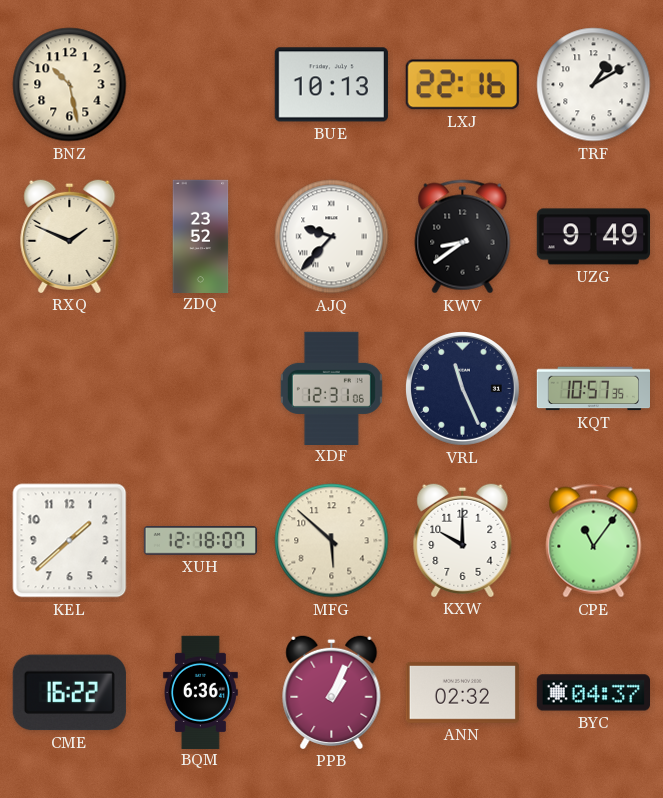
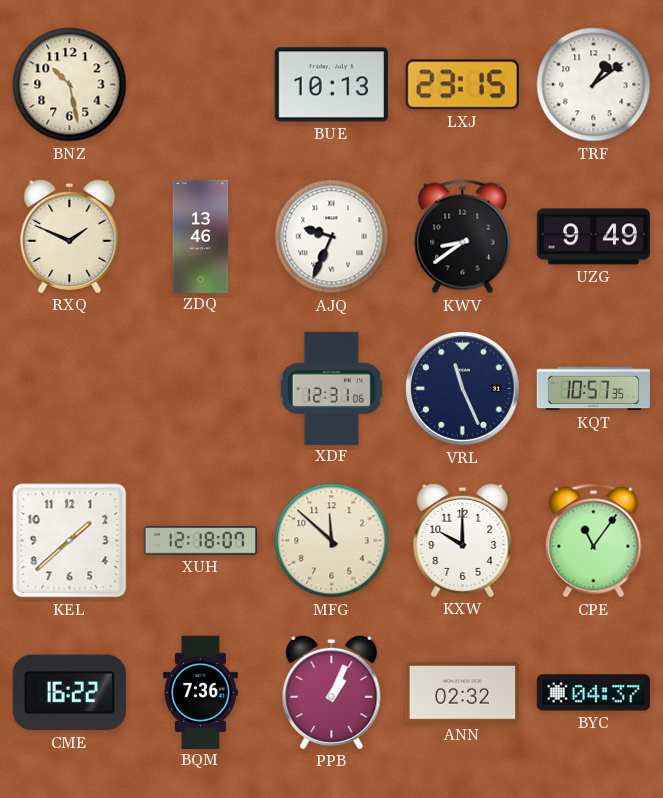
LXJ: 22:16 -> 23:15
TRF: 1:10 -> 1:09
ZDQ: 23:52 -> 13:46
AJQ: 9:37 -> 9:34
MFG: 5:52 -> 11:52
BQM: 6:36 -> 7:36
